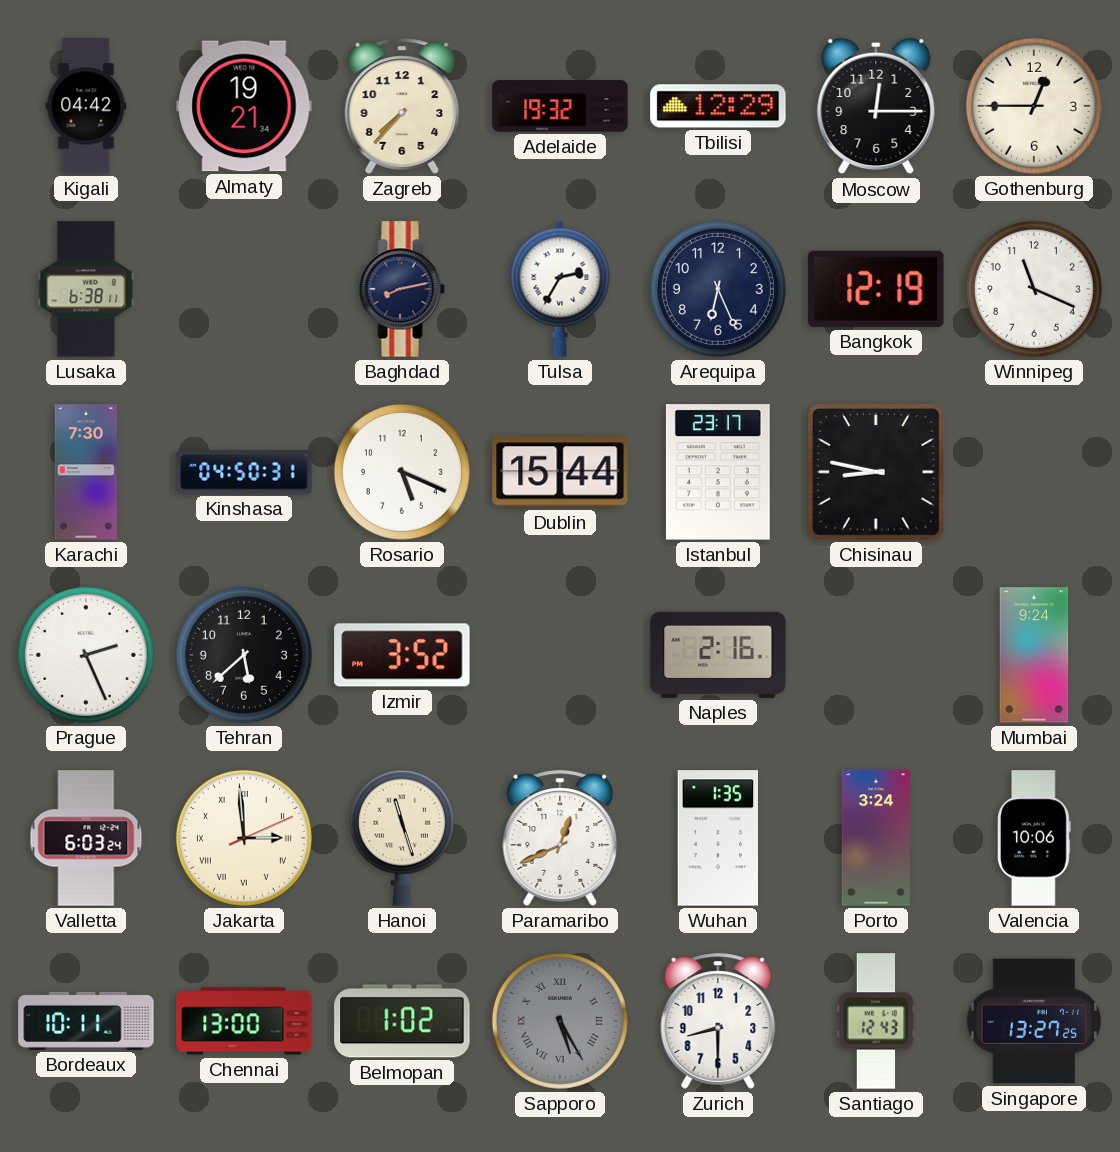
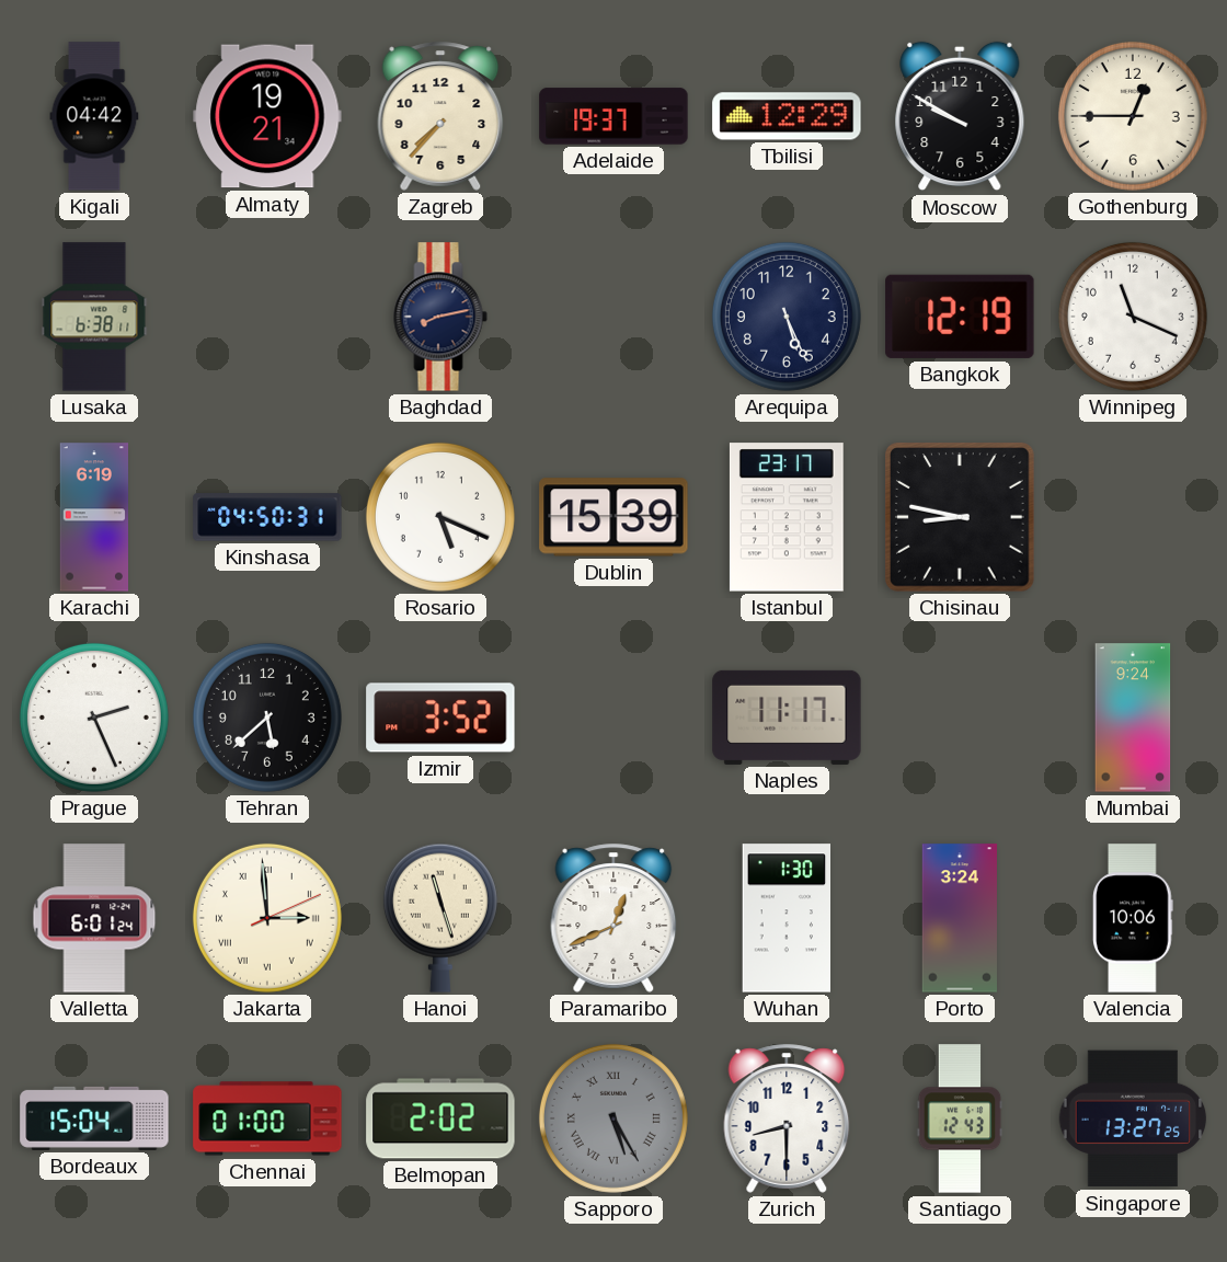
Adelaide: 19:32 -> 19:37
Moscow: 12:15 -> 9:50
Tulsa: 2:35 -> none
Arequipa: 6:26 -> 5:26
Karachi: 7:30 -> 6:19
Dublin: 15:44 -> 15:39
Naples: 2:16 -> 11:17
Valletta: 6:03 -> 6:01
Wuhan: 1:35 -> 1:30
Bordeaux: 10:11 -> 15:04
Chennai: 13:00 -> 01:00
Belmopan: 1:02 -> 2:02
